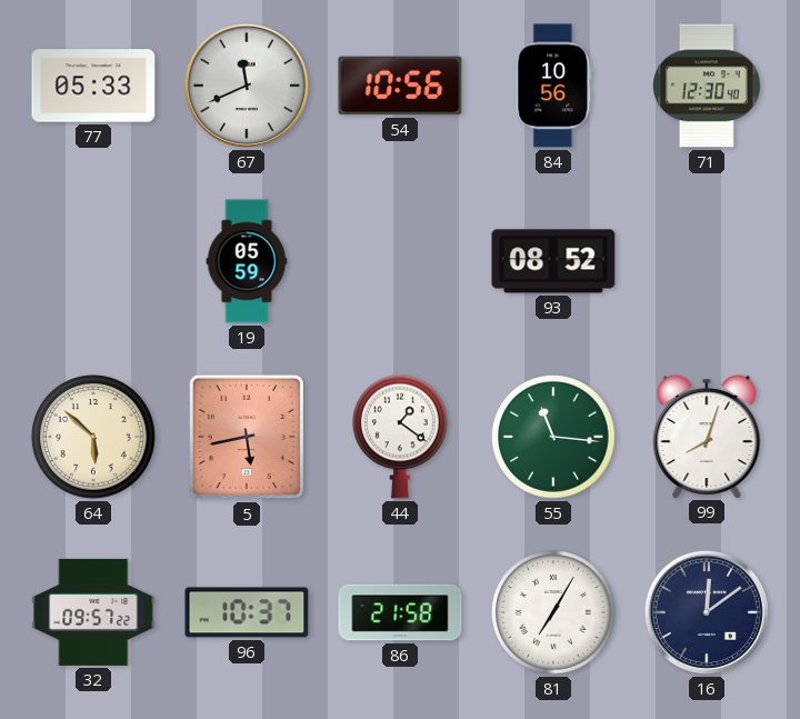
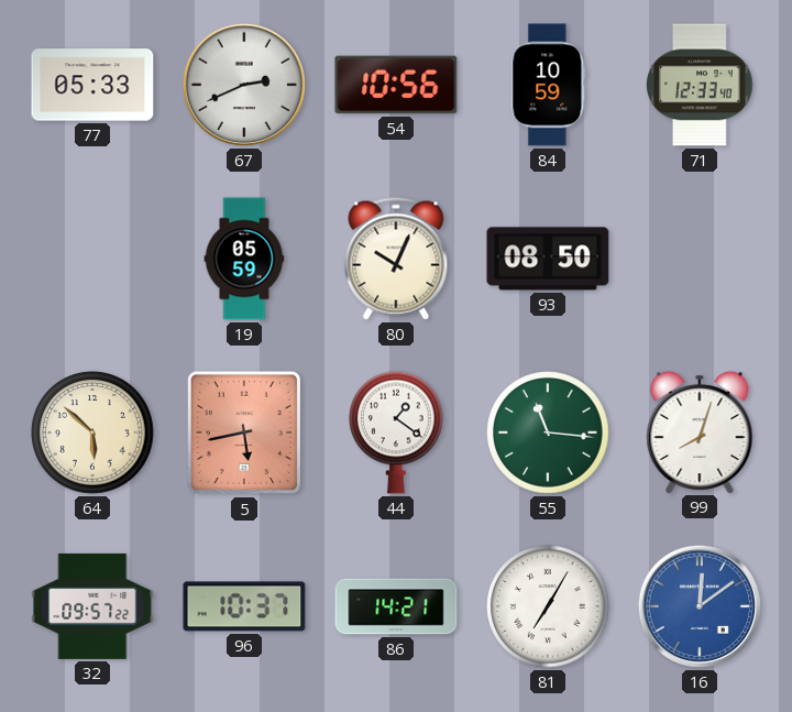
67: 11:41 -> 2:41
84: 10:56 -> 10:59
71: 12:30 -> 12:33
80: none -> 10:04
93: 08:52 -> 08:50
86: 21:58 -> 14:21
16 dial: navy -> blue
